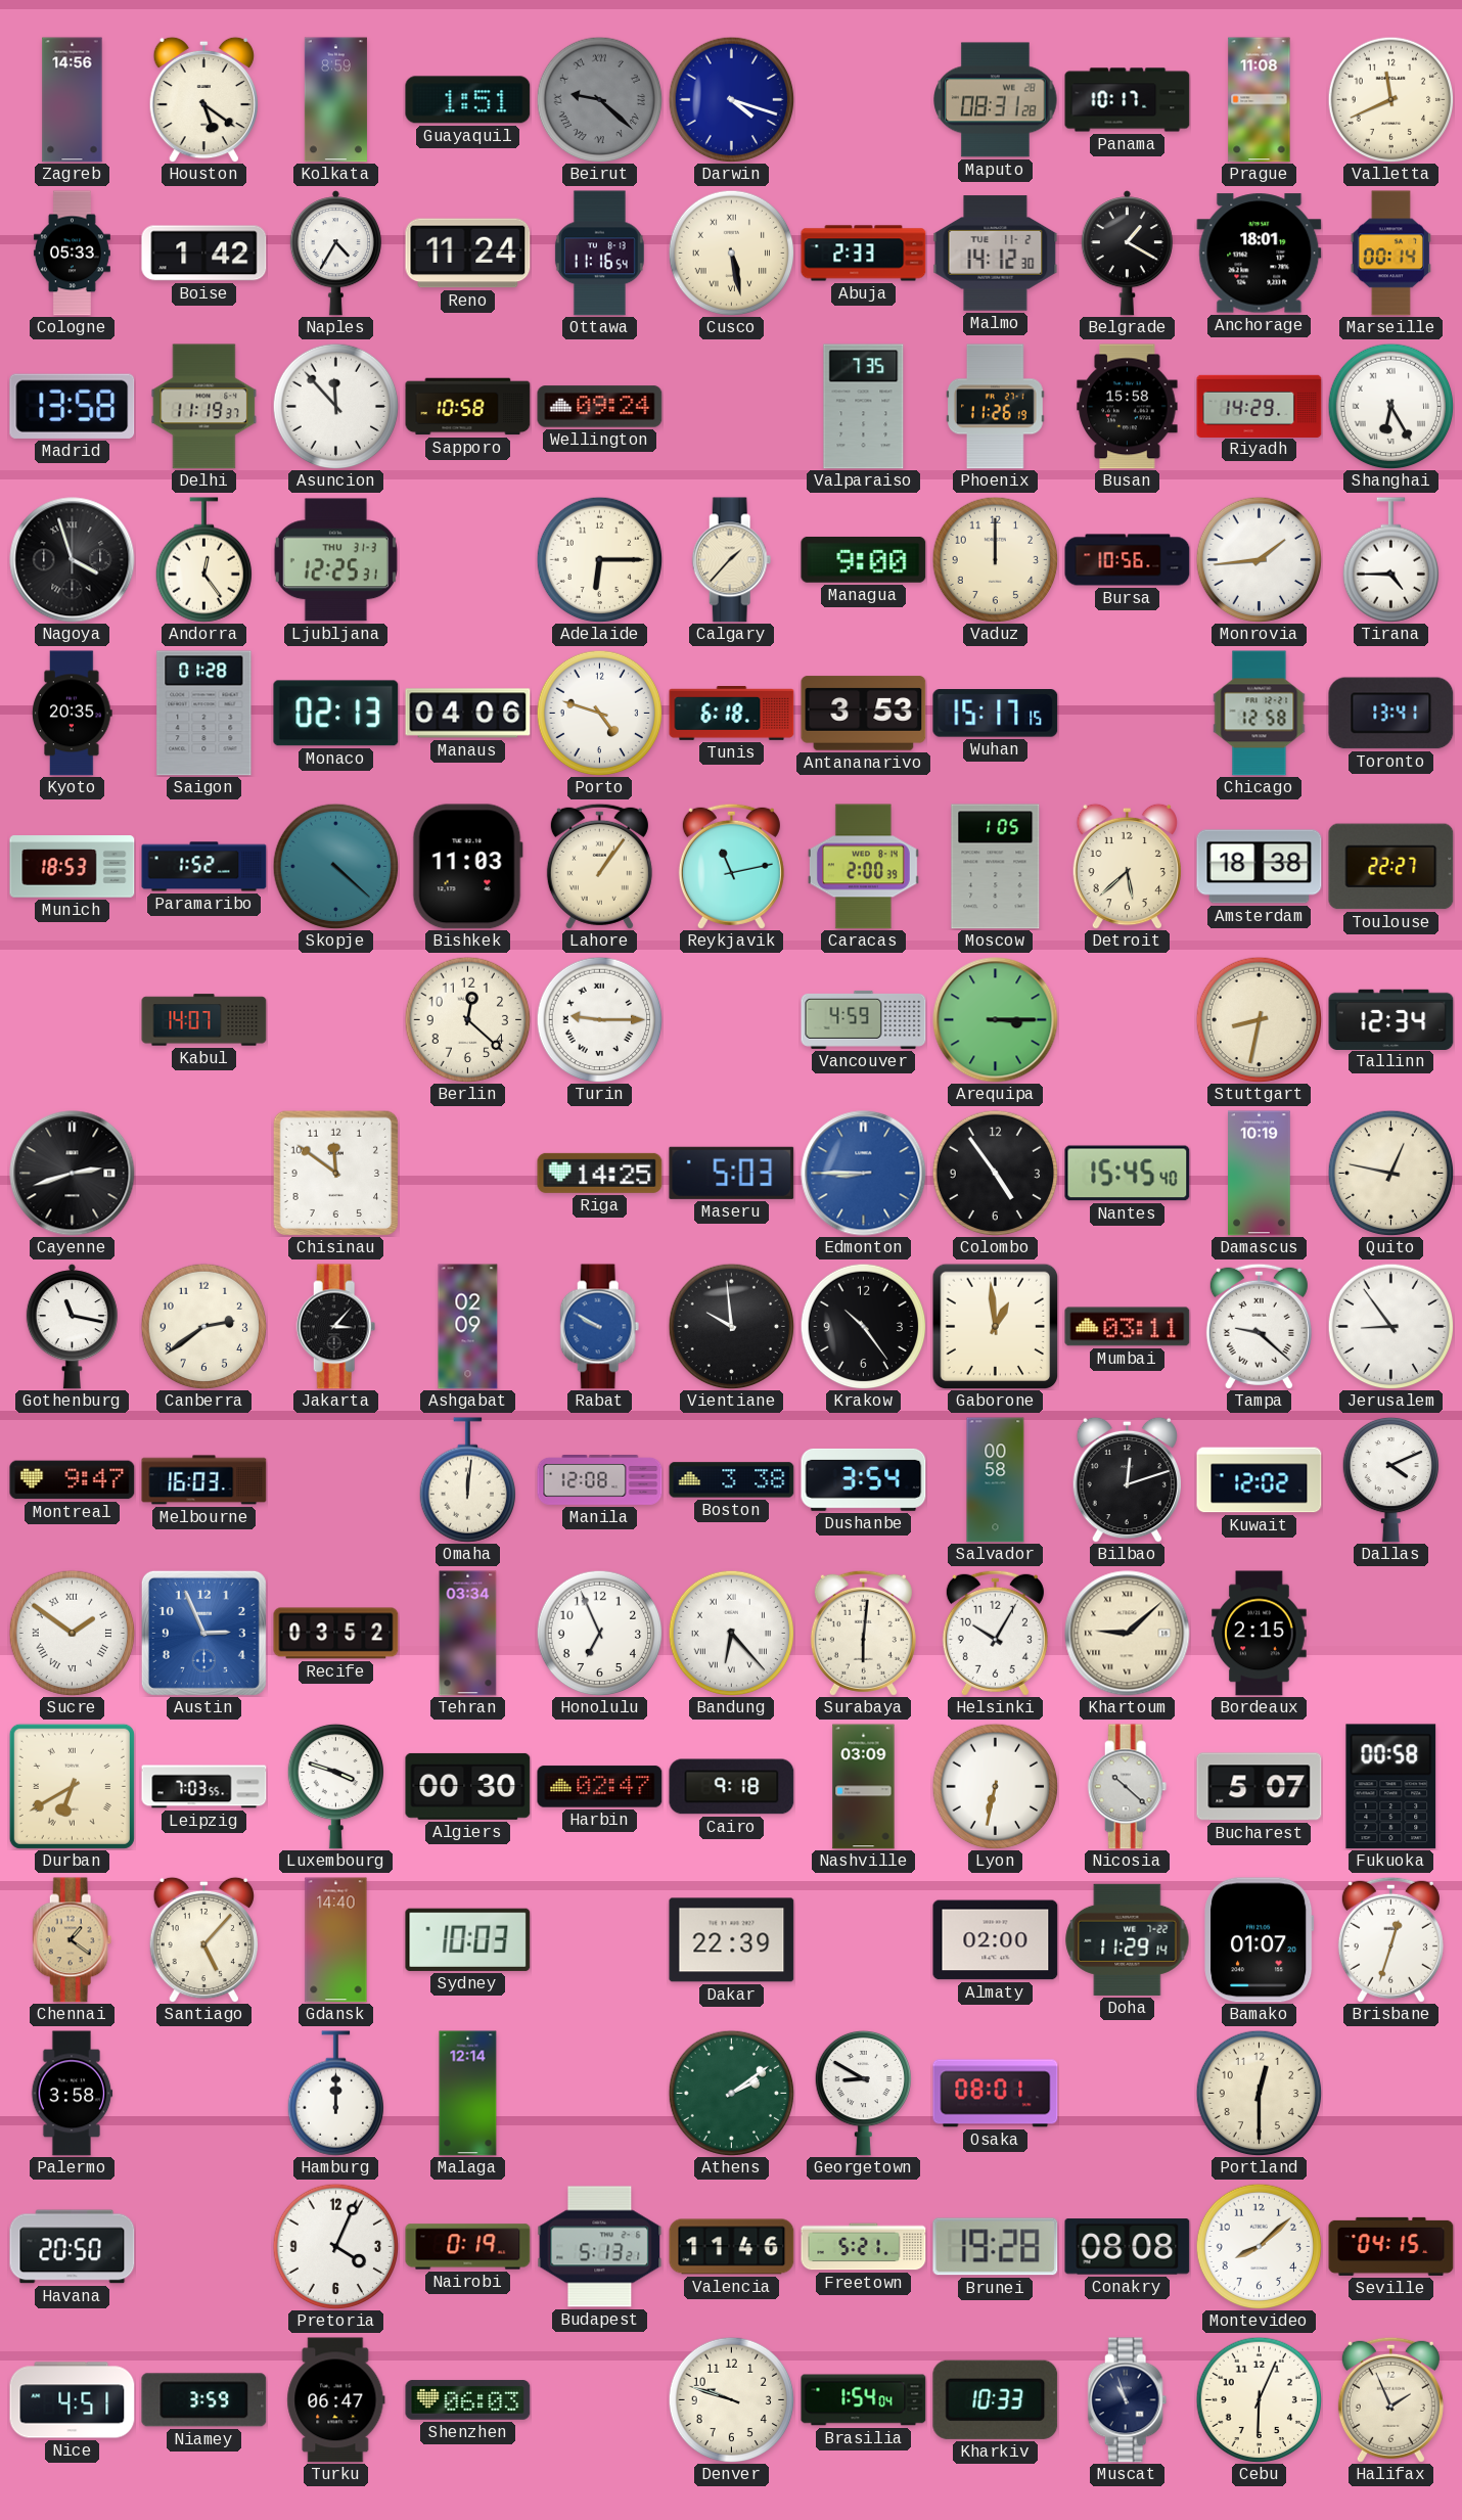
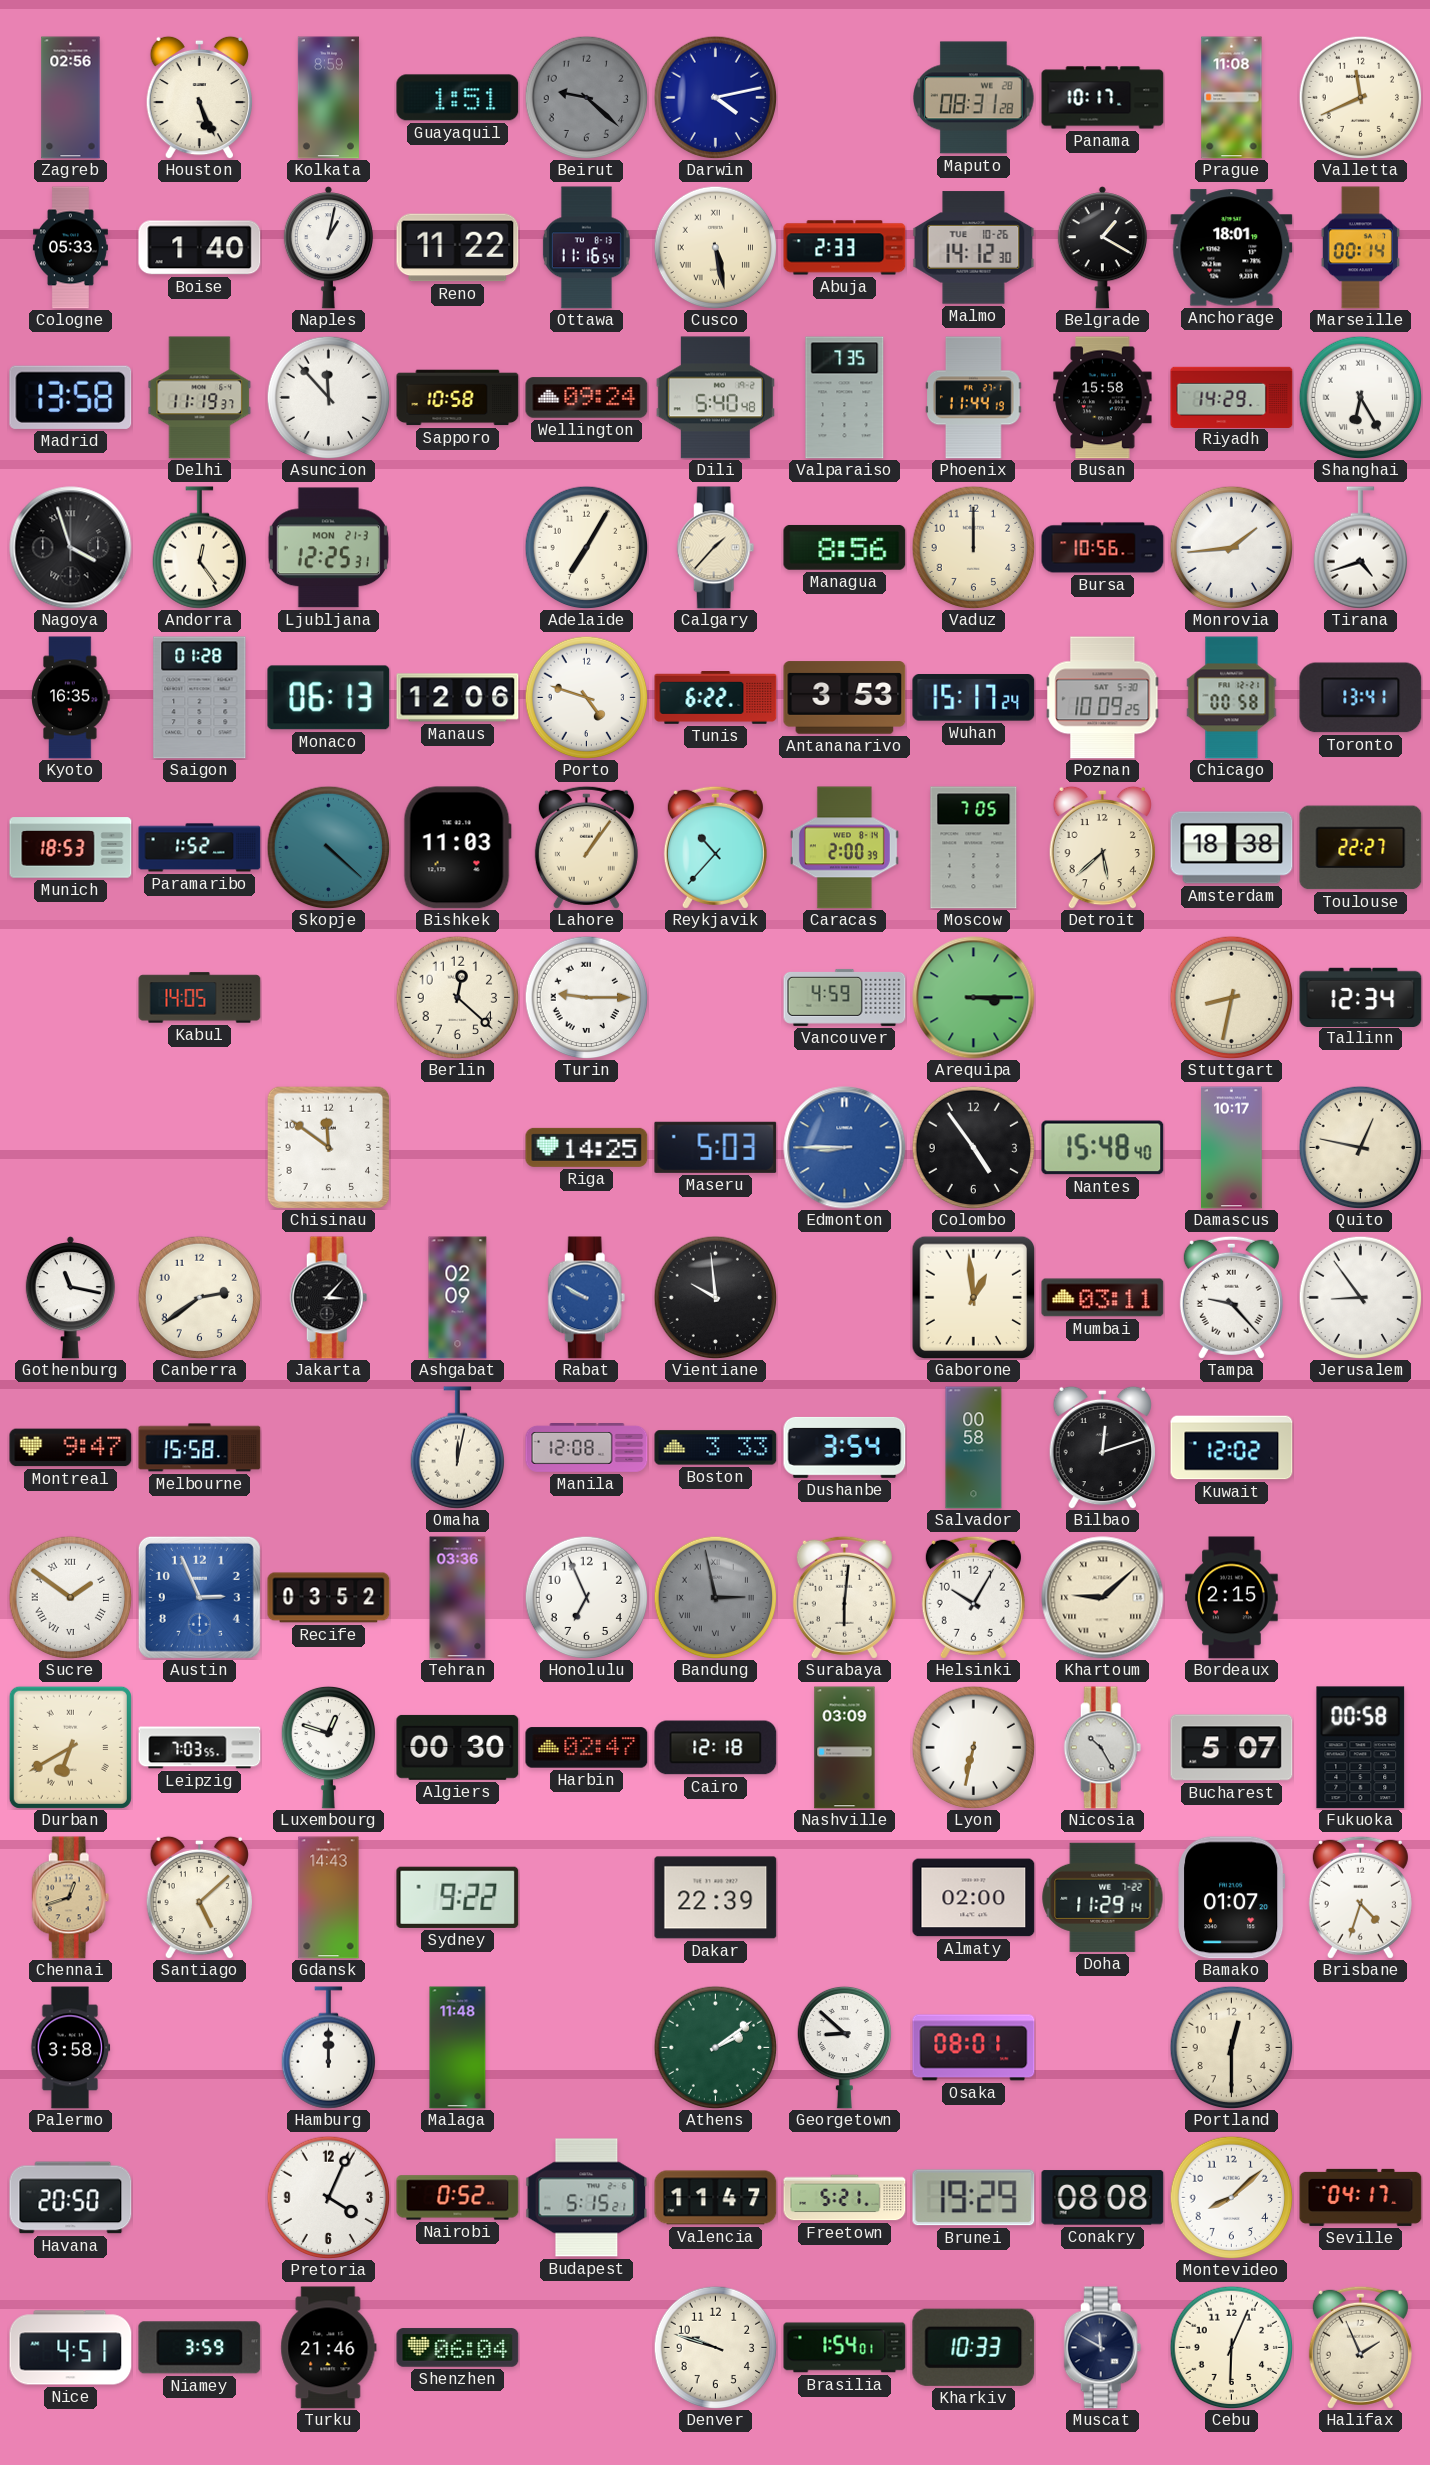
Zagreb: 14:56 -> 02:56
Houston: 5:21 -> 5:26
Beirut numerals: Roman -> Arabic
Darwin: 4:18 -> 4:13
Boise: 1:42 -> 1:40
Naples: 4:35 -> 1:02
Reno: 11:24 -> 11:22
Malmo date: TUE 11-2 -> TUE 10-26
Dili: none -> 5:40
Phoenix: 11:26 -> 11:44
Ljubljana date: THU 31-3 -> MON 21-3
Adelaide: 6:15 -> 7:05
Managua: 9:00 -> 8:56
Tirana: 4:45 -> 4:42
Kyoto: 20:35 -> 16:35
Monaco: 02:13 -> 06:13
Manaus: 04:06 -> 12:06
Tunis: 6:18 -> 6:22
Wuhan: 15:17:15 -> 15:17:24
Poznan: none -> 10:09
Chicago: 12:58 -> 00:58
Reykjavik: 11:13 -> 10:37
Moscow: 1:05 -> 7:05
Kabul: 14:07 -> 14:05
Cayenne: 2:42 -> none
Nantes: 15:45 -> 15:48
Damascus: 10:19 -> 10:17
Krakow: 10:24 -> none
Tampa: 9:22 -> 9:23
Melbourne: 16:03 -> 15:58
Omaha: 12:01 -> 12:02
Boston: 3:38 -> 3:33
Dallas: 4:11 -> none
Tehran: 03:34 -> 03:36
Bandung: 6:23 -> 2:58
Bandung dial: white -> grey
Luxembourg: 3:48 -> 12:48
Cairo: 9:18 -> 12:18
Nicosia: 10:22 -> 10:25
Chennai: 1:21 -> 12:42
Santiago: 5:07 -> 5:08
Gdansk: 14:40 -> 14:43
Sydney: 10:03 -> 9:22
Brisbane: 12:33 -> 4:33
Malaga: 12:14 -> 11:48
Georgetown: 8:50 -> 8:52
Nairobi: 0:19 -> 0:52
Budapest: 5:13 -> 5:15
Valencia: 11:46 -> 11:47
Brunei: 19:28 -> 19:29
Seville: 04:15 -> 04:17
Turku: 06:47 -> 21:46
Shenzhen: 06:03 -> 06:04
Brasilia: 1:54:04 -> 1:54:01
Muscat: 10:57 -> 11:50
